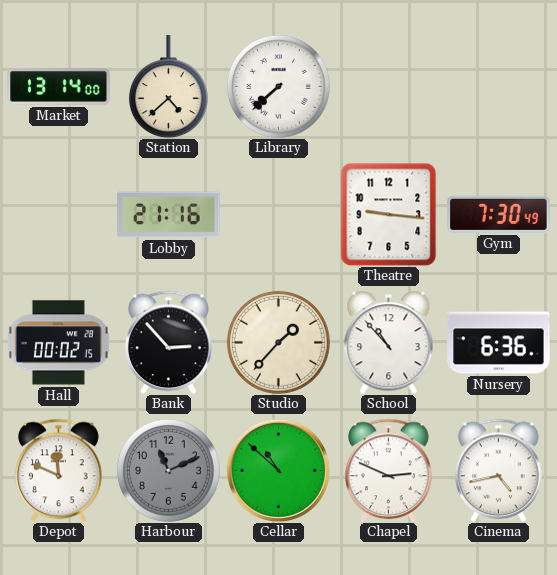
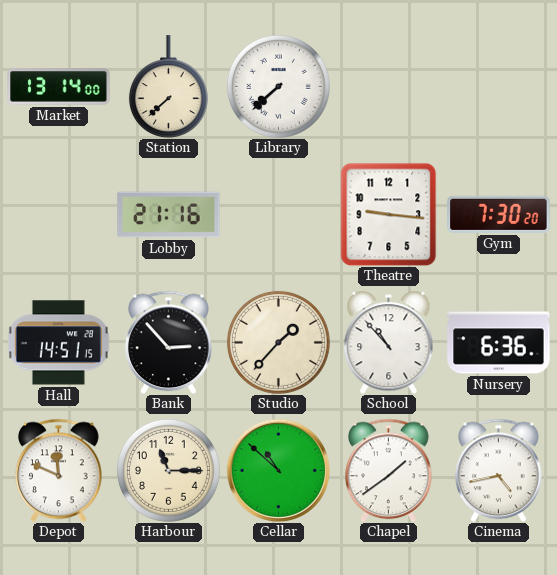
Station: 4:38 -> 7:38
Gym: 7:30:49 -> 7:30:20
Hall: 00:02 -> 14:51
Harbour: 11:11 -> 11:15
Harbour dial: grey -> cream
Chapel: 2:49 -> 1:39
